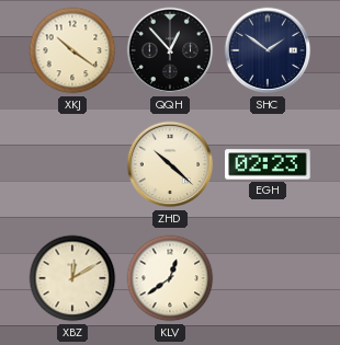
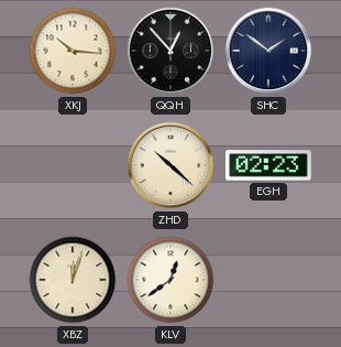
XKJ: 10:21 -> 10:16
XBZ: 12:10 -> 12:03
